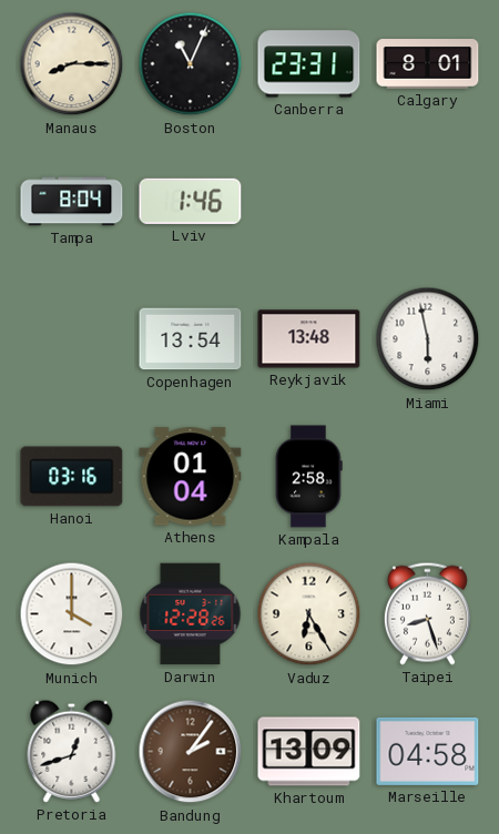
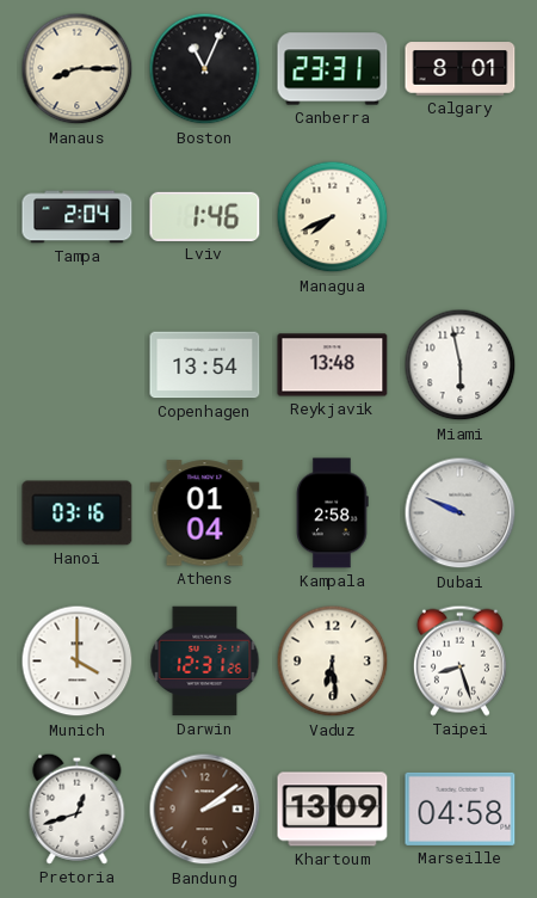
Tampa: 8:04 -> 2:04
Managua: none -> 7:41
Dubai: none -> 9:49
Darwin: 12:28 -> 12:31
Vaduz: 6:25 -> 6:29
Bandung: 2:06 -> 2:09
